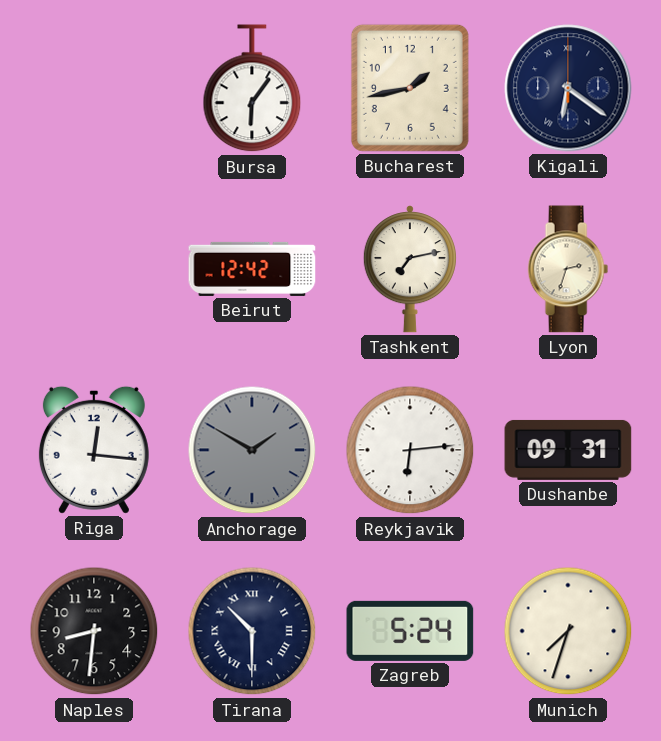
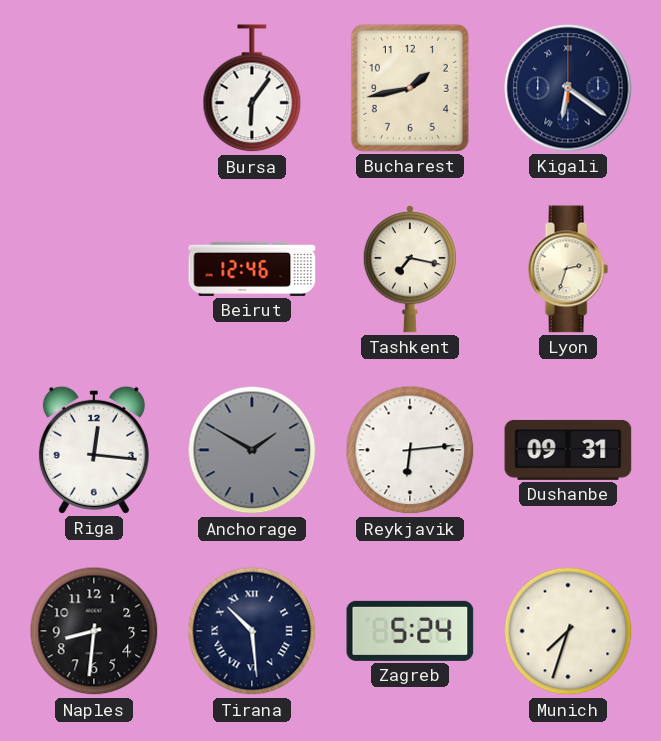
Beirut: 12:42 -> 12:46
Tashkent: 7:13 -> 7:17
Tirana: 10:30 -> 10:29
